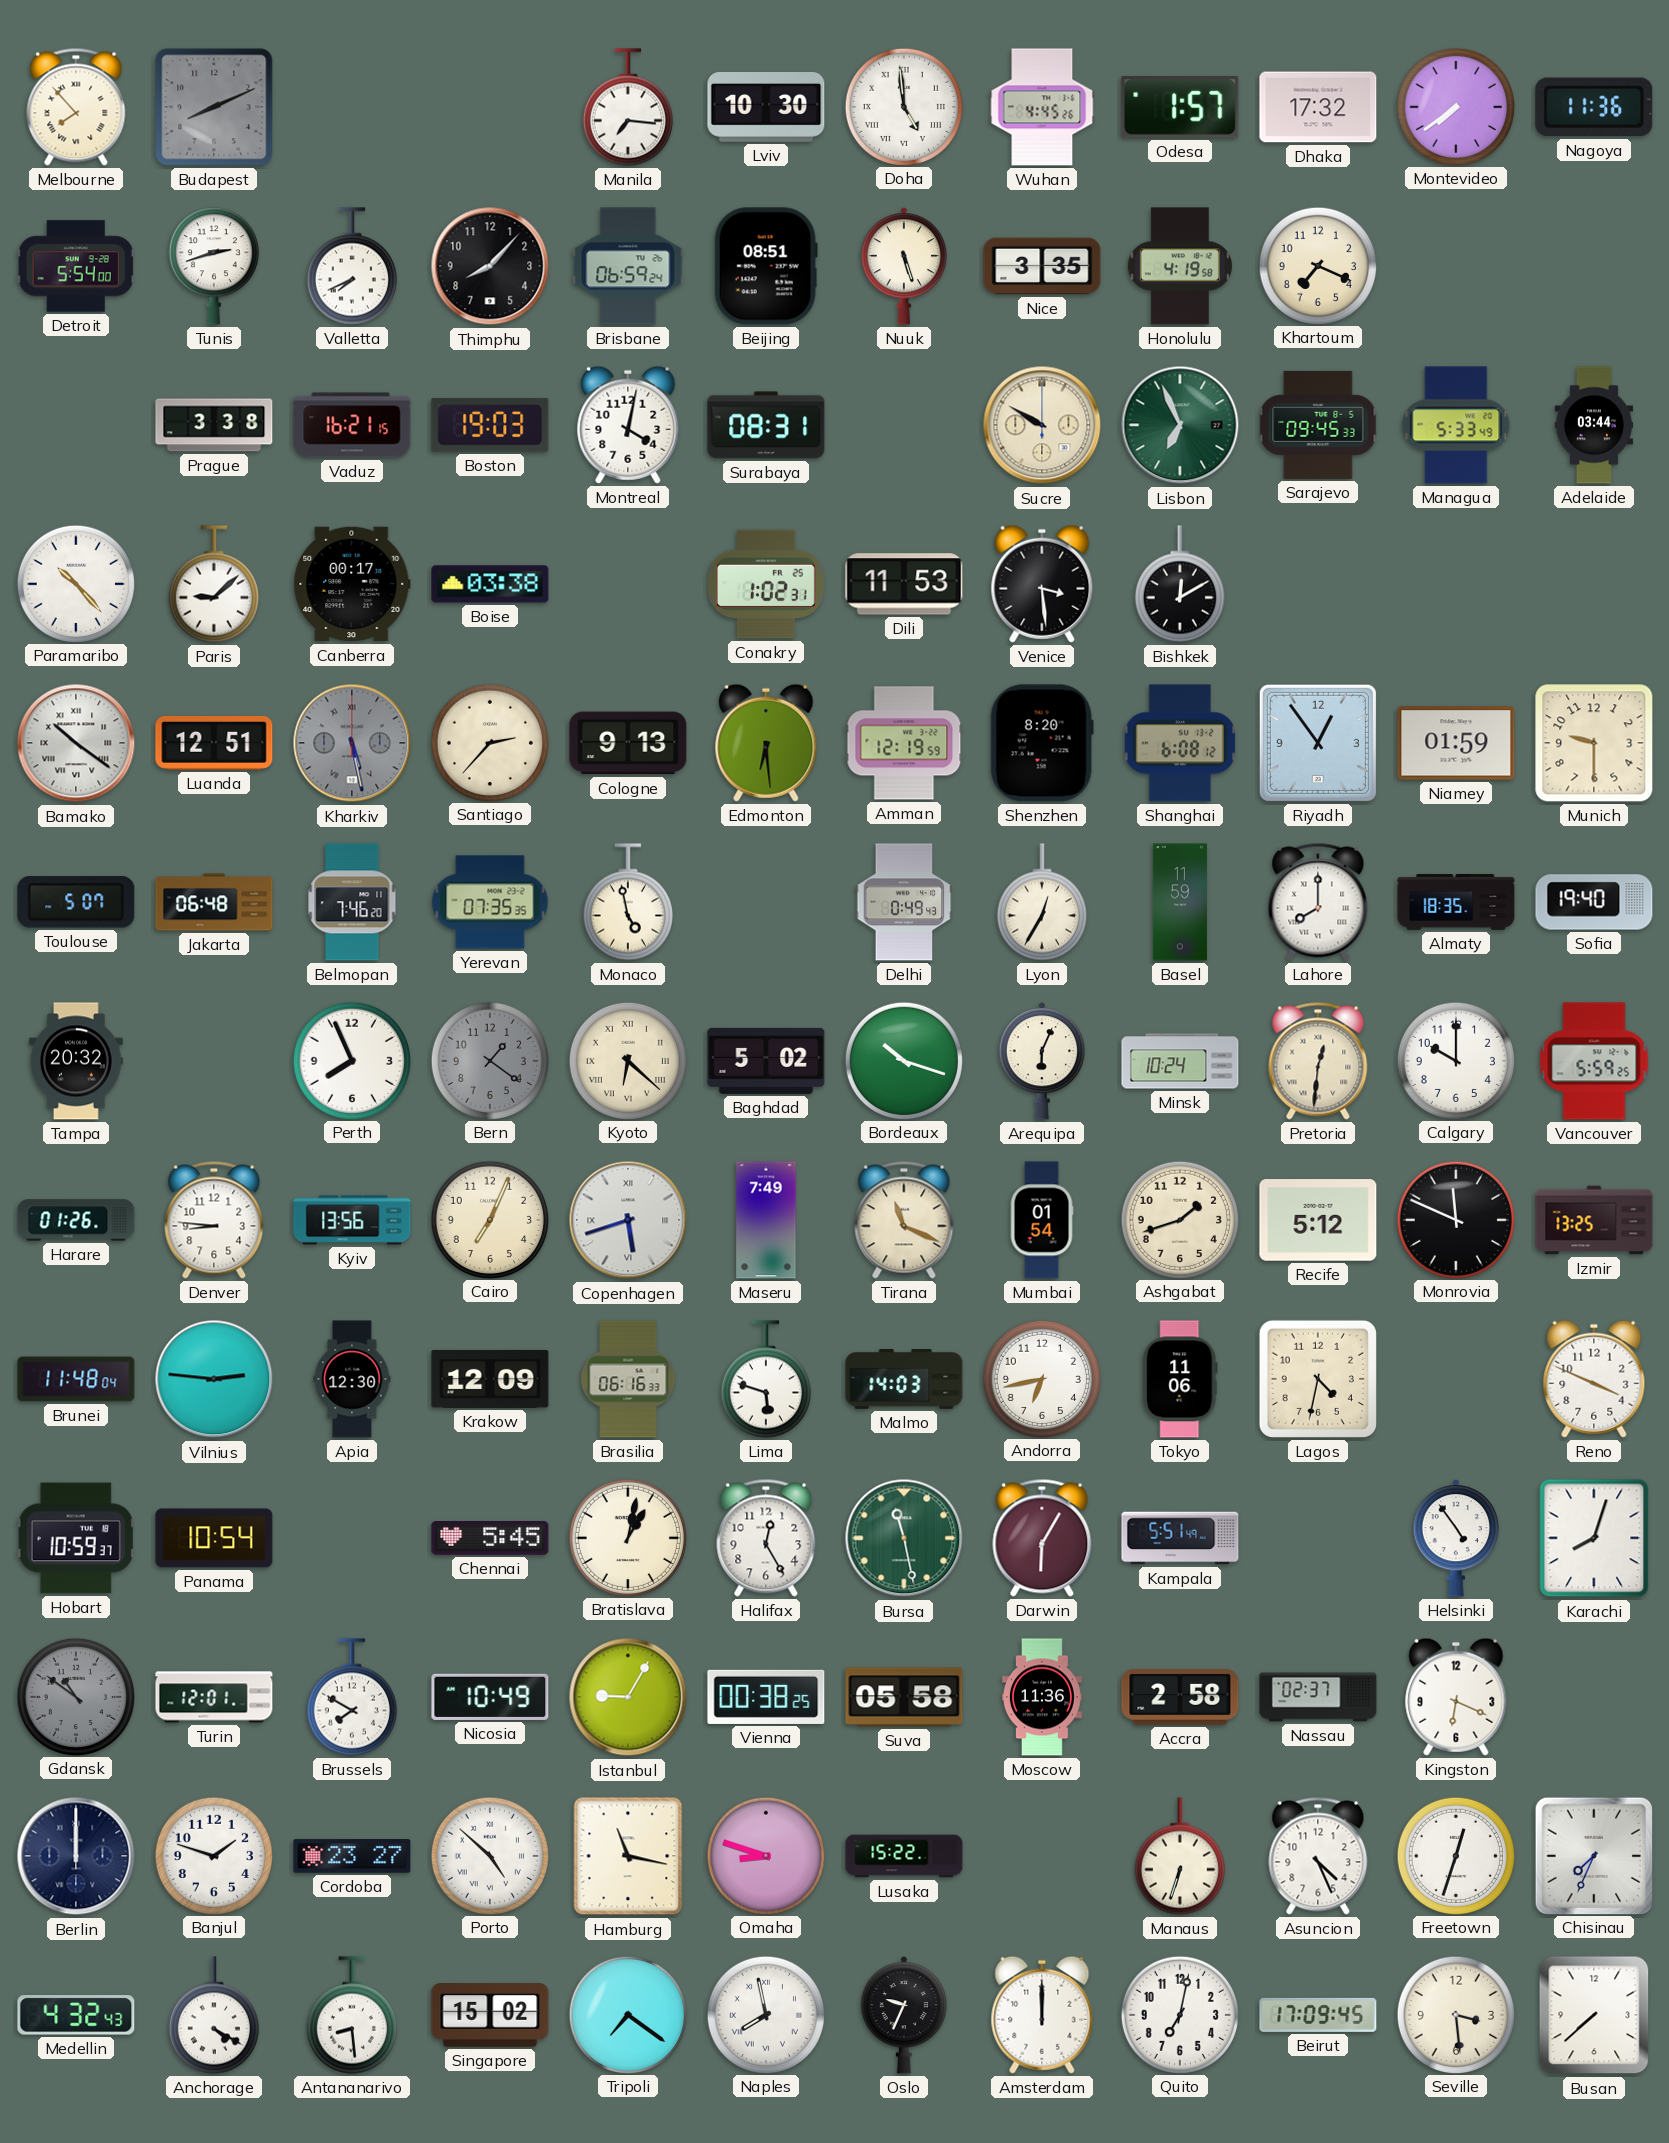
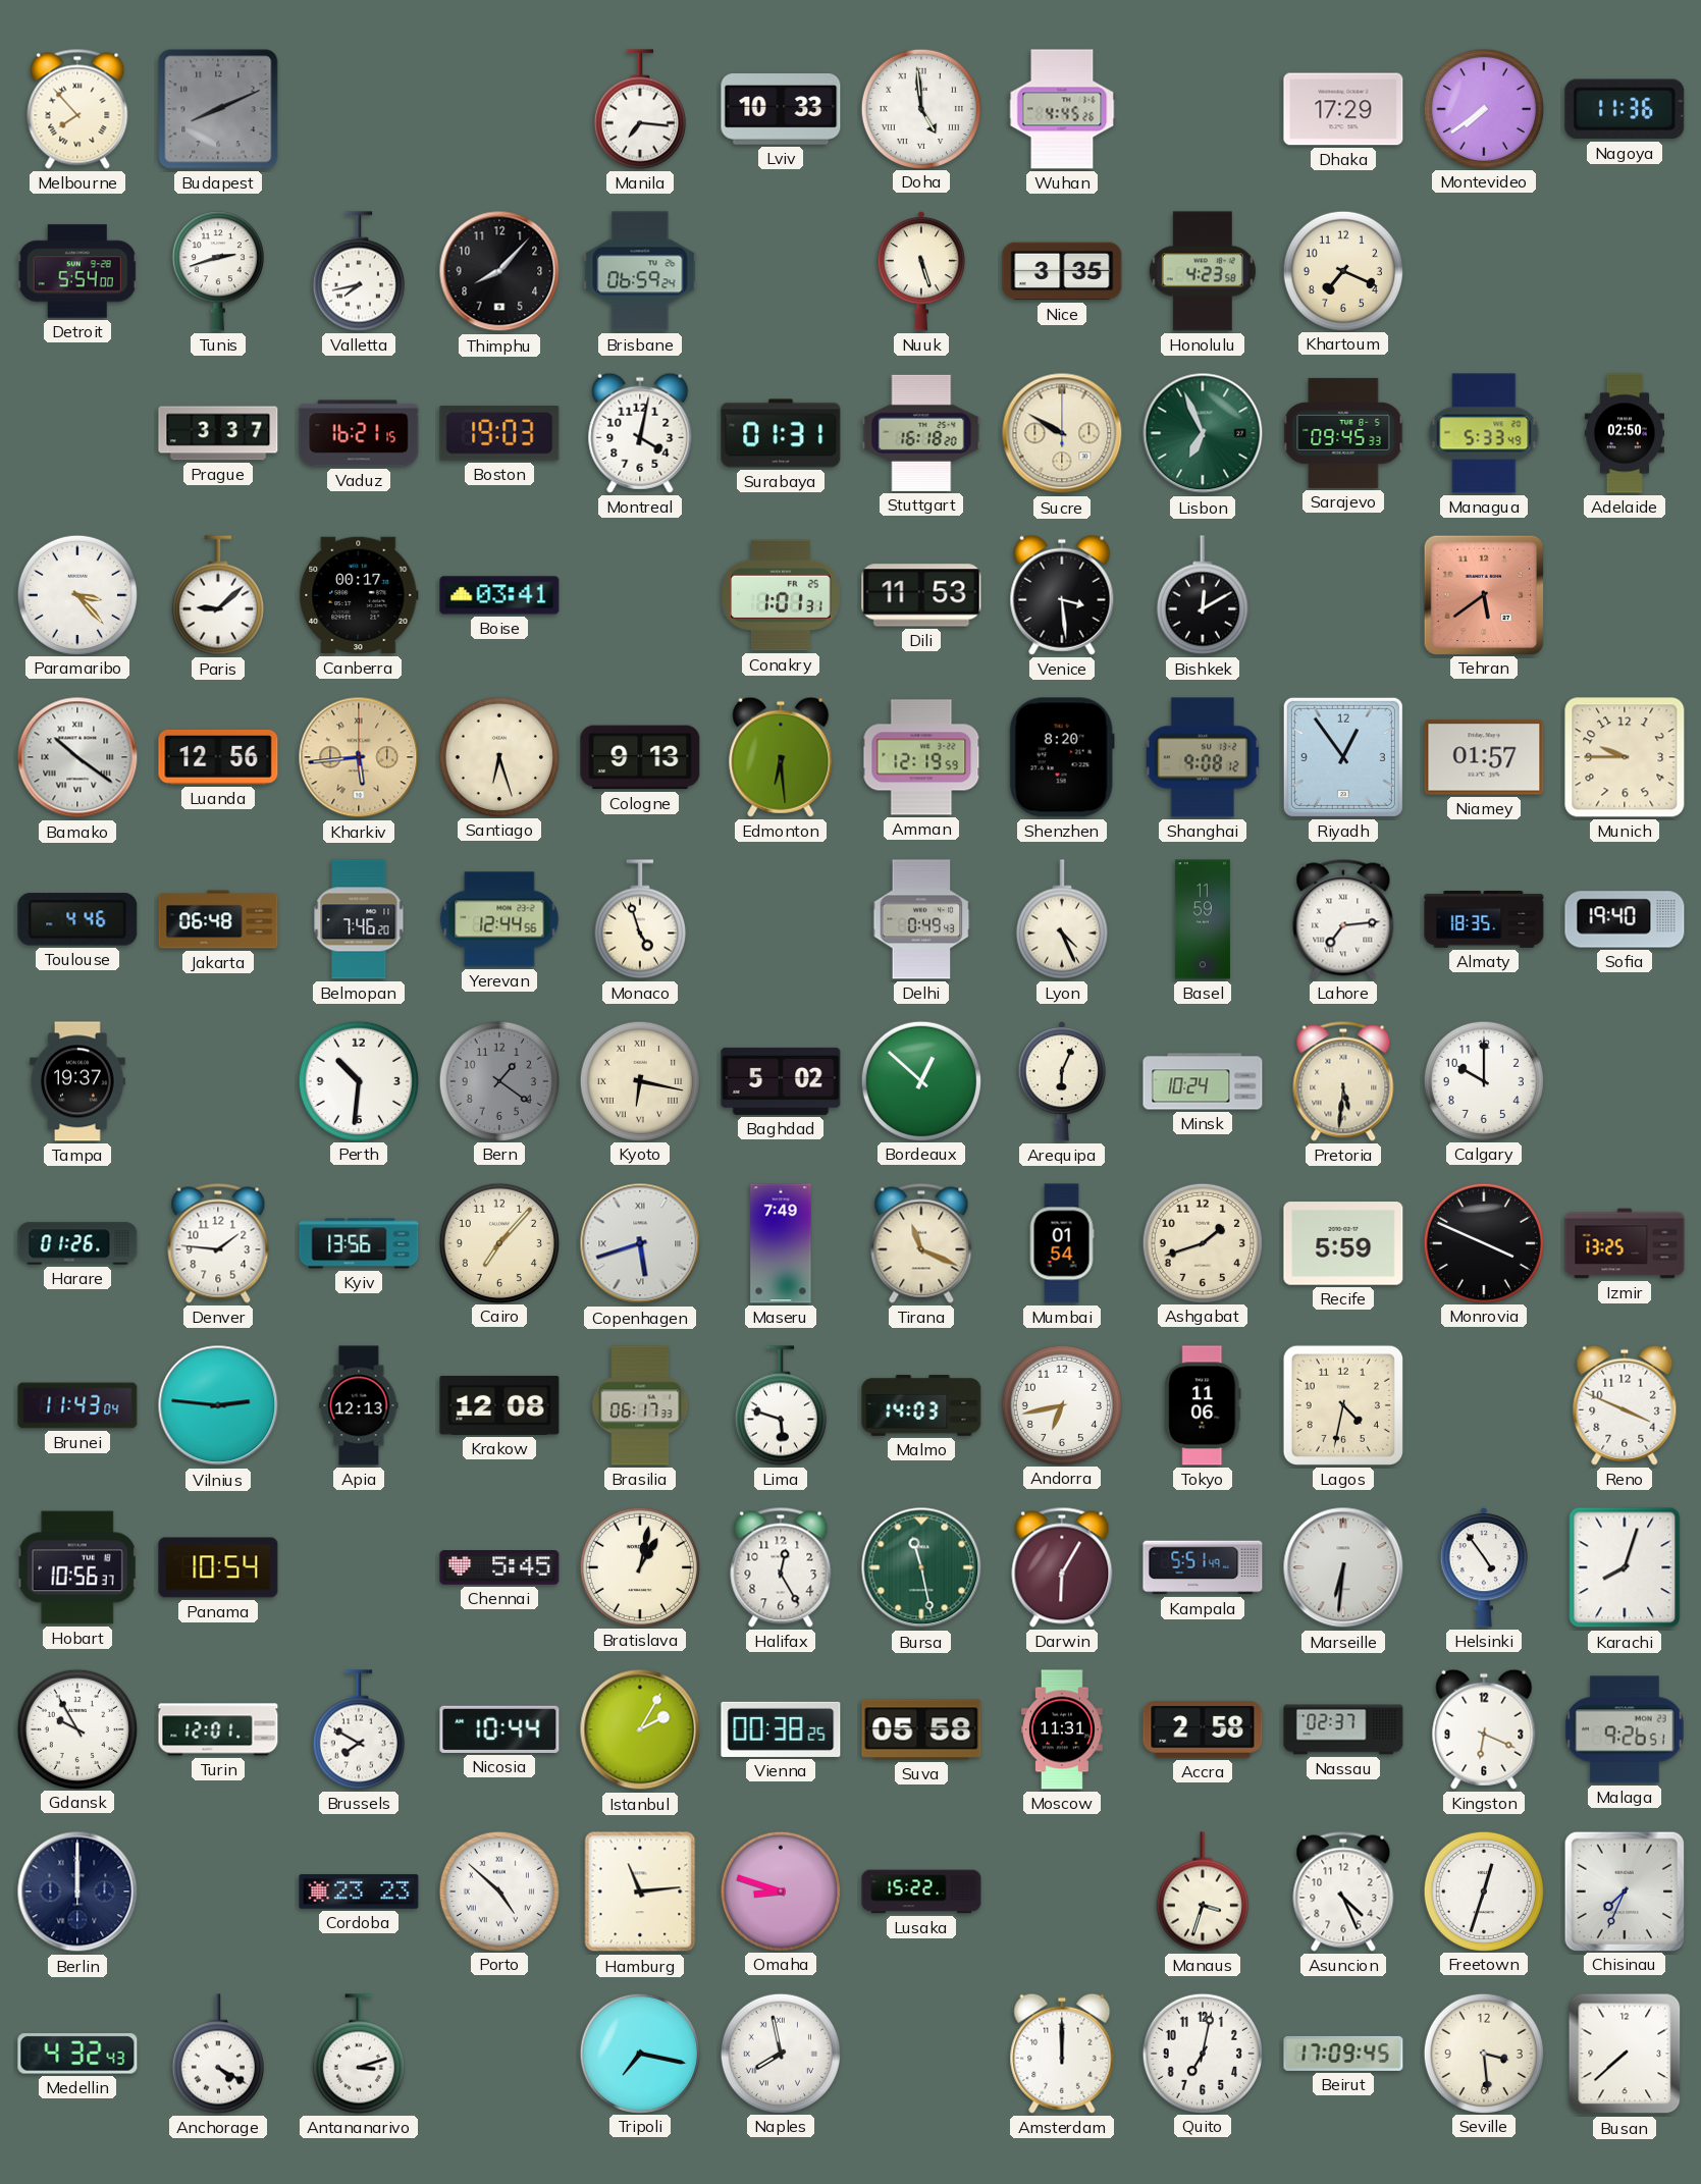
Lviv: 10:30 -> 10:33
Odesa: 1:57 -> none
Dhaka: 17:32 -> 17:29
Valletta: 7:41 -> 7:43
Beijing: 08:51 -> none
Honolulu: 4:19 -> 4:23
Prague: 3:38 -> 3:37
Surabaya: 08:31 -> 01:31
Stuttgart: none -> 16:18
Adelaide: 03:44 -> 02:50
Paramaribo: 10:23 -> 3:23
Boise: 03:38 -> 03:41
Conakry: 1:02 -> 1:01
Tehran: none -> 5:39
Luanda: 12:51 -> 12:56
Kharkiv: 5:28 -> 5:44
Kharkiv dial: grey -> champagne
Santiago: 2:37 -> 6:27
Shanghai: 6:08 -> 9:08
Niamey: 01:59 -> 01:57
Munich: 9:30 -> 9:45
Toulouse: 5:07 -> 4:46
Yerevan: 07:35 -> 12:44
Monaco: 4:58 -> 4:57
Lyon: 12:35 -> 4:26
Lahore: 8:00 -> 7:14
Tampa: 20:32 -> 19:37
Perth: 7:56 -> 10:31
Kyoto: 6:22 -> 6:17
Bordeaux: 10:18 -> 12:52
Pretoria: 12:31 -> 5:31
Vancouver: 5:59 -> none
Denver: 8:46 -> 1:46
Cairo: 7:04 -> 7:07
Recife: 5:12 -> 5:59
Monrovia: 11:49 -> 3:49
Brunei: 11:48 -> 11:43
Apia: 12:30 -> 12:13
Krakow: 12:09 -> 12:08
Brasilia: 06:16 -> 06:17
Hobart: 10:59 -> 10:56
Marseille: none -> 6:31
Gdansk: 10:51 -> 9:55
Gdansk dial: grey -> white
Nicosia: 10:49 -> 10:44
Istanbul: 9:05 -> 2:05
Moscow: 11:36 -> 11:31
Malaga: none -> 9:26
Banjul: 1:48 -> none
Cordoba: 23:27 -> 23:23
Hamburg: 11:17 -> 11:14
Manaus: 6:33 -> 3:33
Antananarivo: 8:29 -> 3:12
Singapore: 15:02 -> none
Tripoli: 7:21 -> 7:17
Oslo: 9:34 -> none
